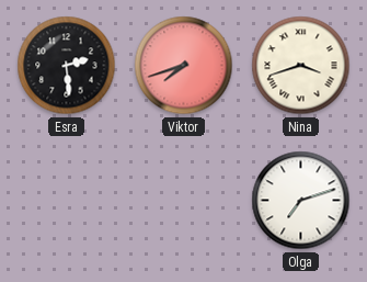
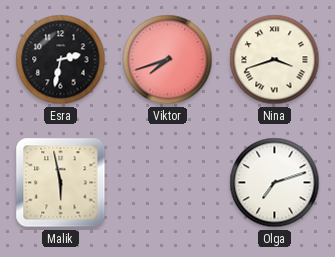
Esra: 2:29 -> 2:32
Malik: none -> 5:58
